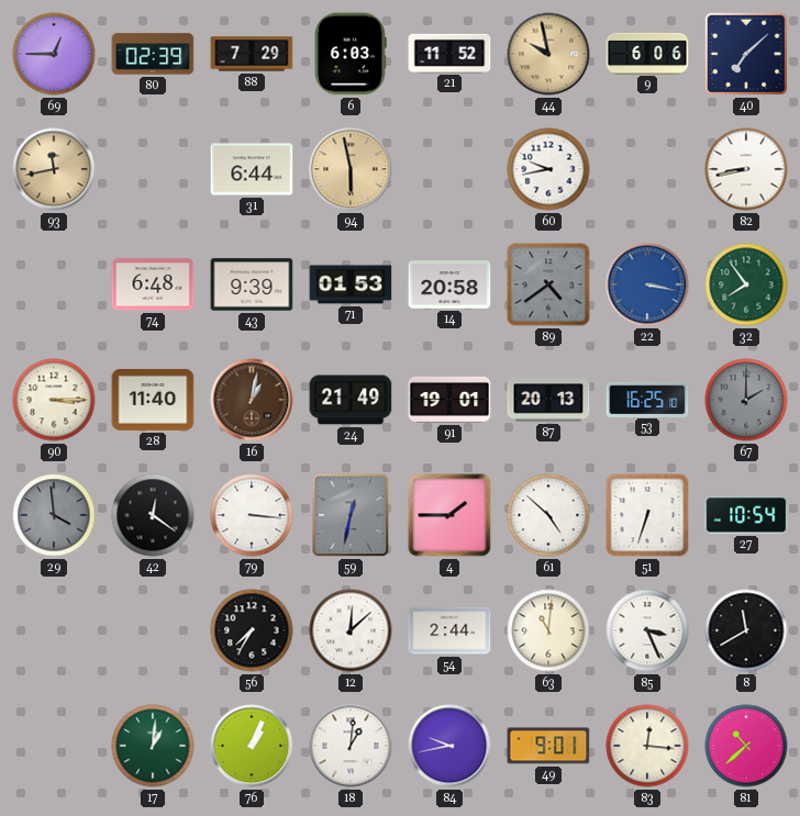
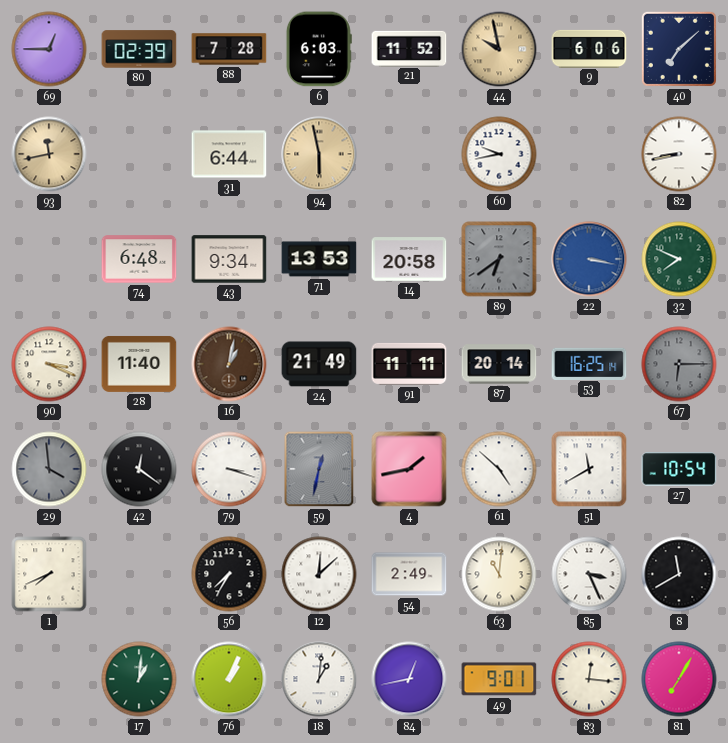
88: 7:29 -> 7:28
43: 9:39 -> 9:34
71: 01:53 -> 13:53
89: 4:39 -> 6:39
32: 7:54 -> 7:49
90: 3:15 -> 3:19
91: 19:01 -> 11:11
87: 20:13 -> 20:14
53: 16:25:10 -> 16:25:14
67: 2:00 -> 6:15
79: 3:16 -> 3:18
4: 1:45 -> 1:43
51: 6:33 -> 11:40
1: none -> 7:41
54: 2:44 -> 2:49
84: 9:43 -> 12:43
81: 10:38 -> 7:05
